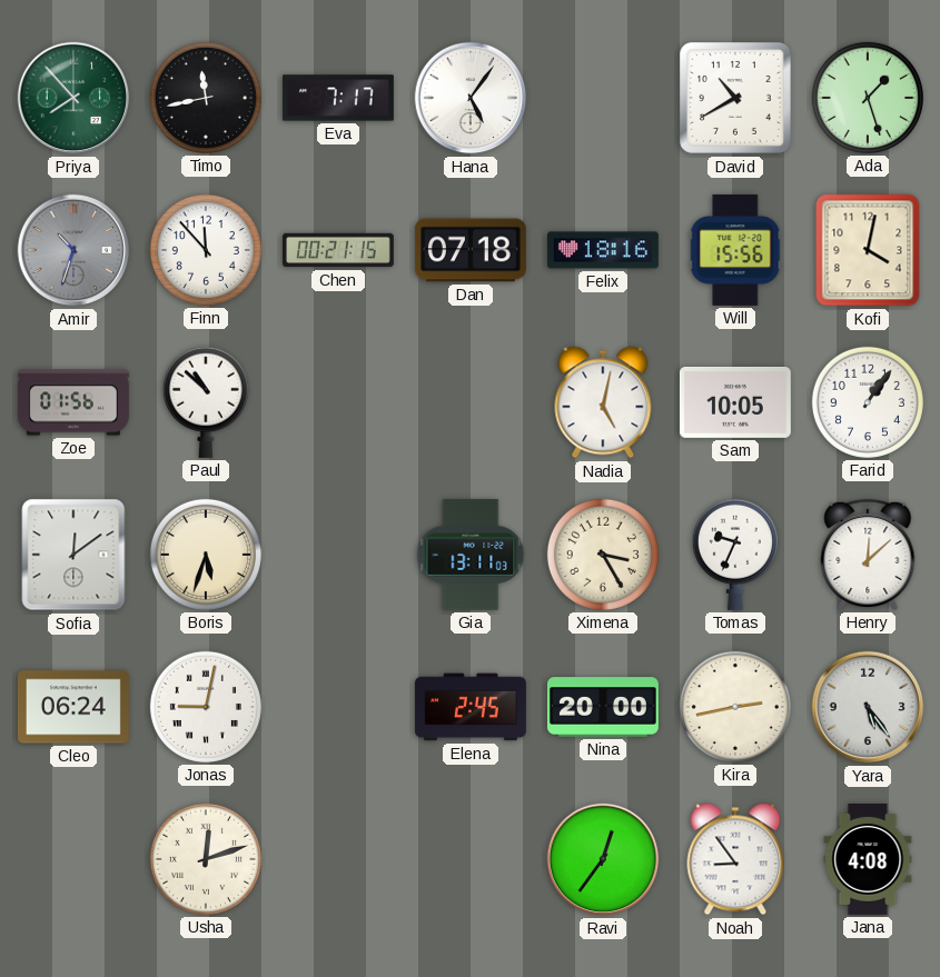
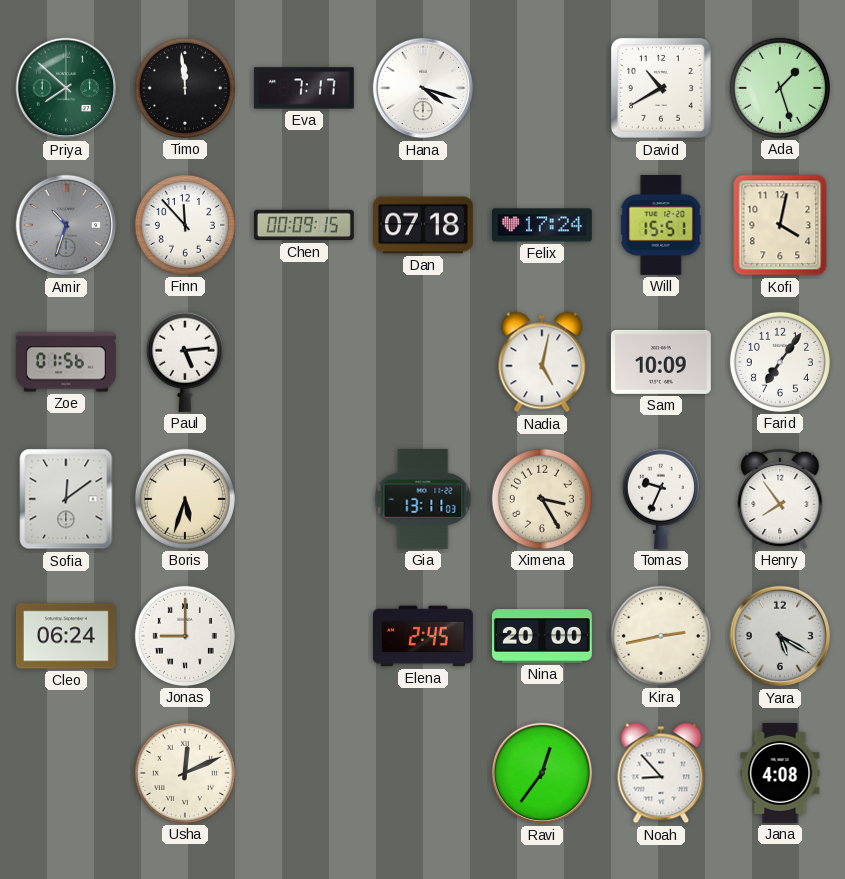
Priya: 7:53 -> 7:52
Timo: 11:43 -> 11:59
Hana: 5:06 -> 4:18
Chen: 00:21 -> 00:09
Felix: 18:16 -> 17:24
Will: 15:56 -> 15:51
Paul: 10:52 -> 5:14
Sam: 10:05 -> 10:09
Farid: 1:06 -> 7:06
Henry: 12:08 -> 7:54
Jonas: 9:02 -> 9:00
Yara: 5:24 -> 5:20
Usha: 12:12 -> 12:11
Noah: 8:54 -> 8:53
